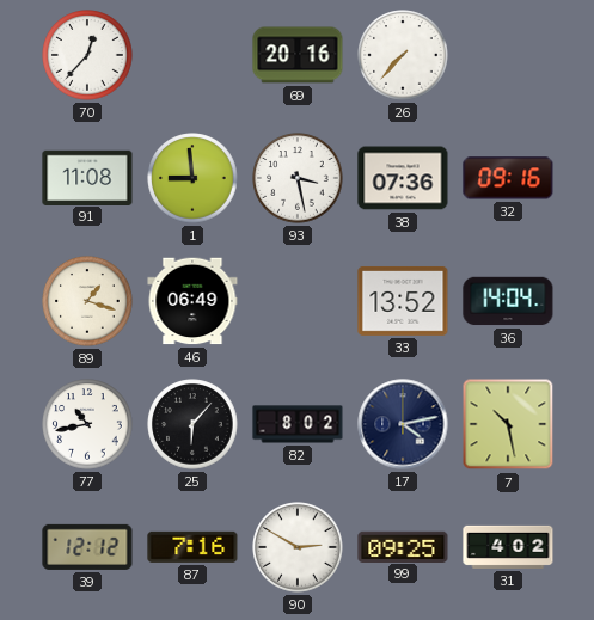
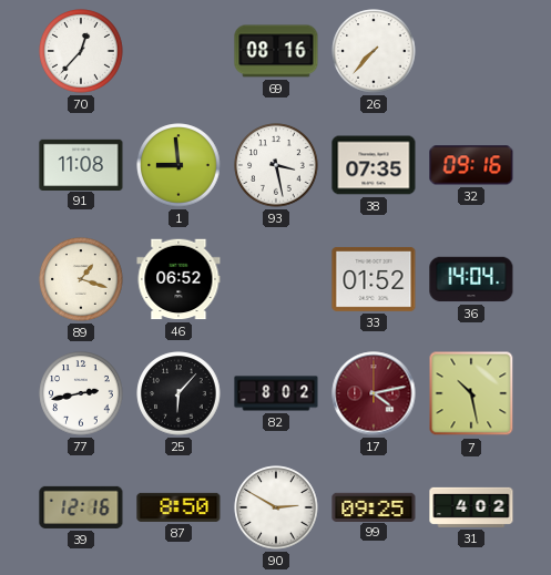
69: 20:16 -> 08:16
38: 07:36 -> 07:35
46: 06:49 -> 06:52
33: 13:52 -> 01:52
77: 10:43 -> 2:43
17 dial: navy -> burgundy
39: 12:12 -> 12:16
87: 7:16 -> 8:50
